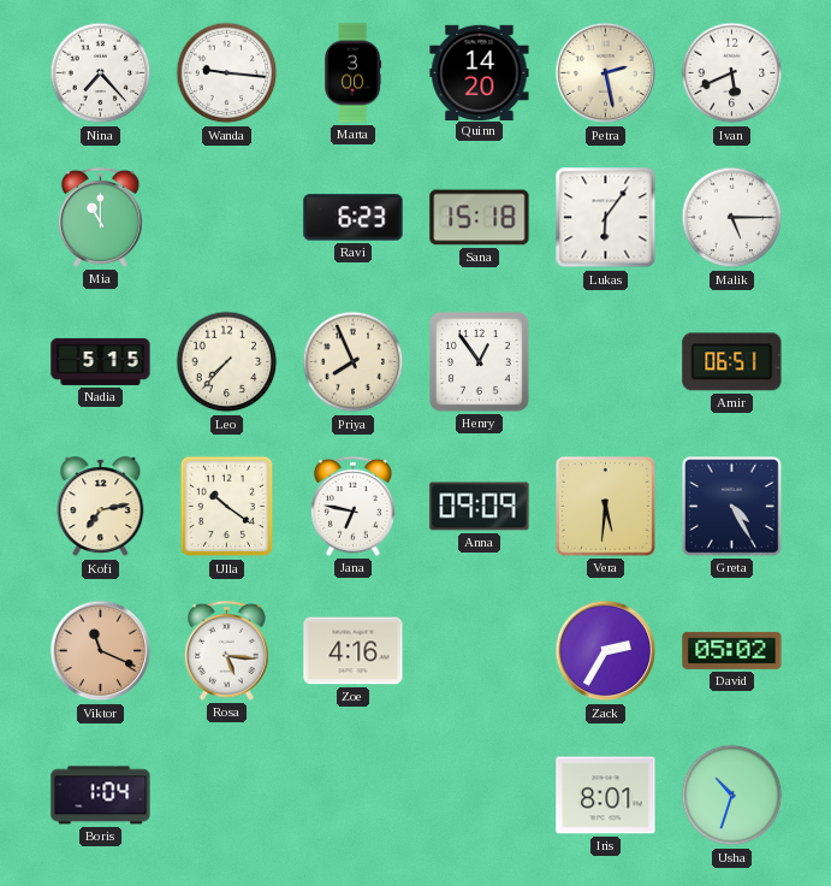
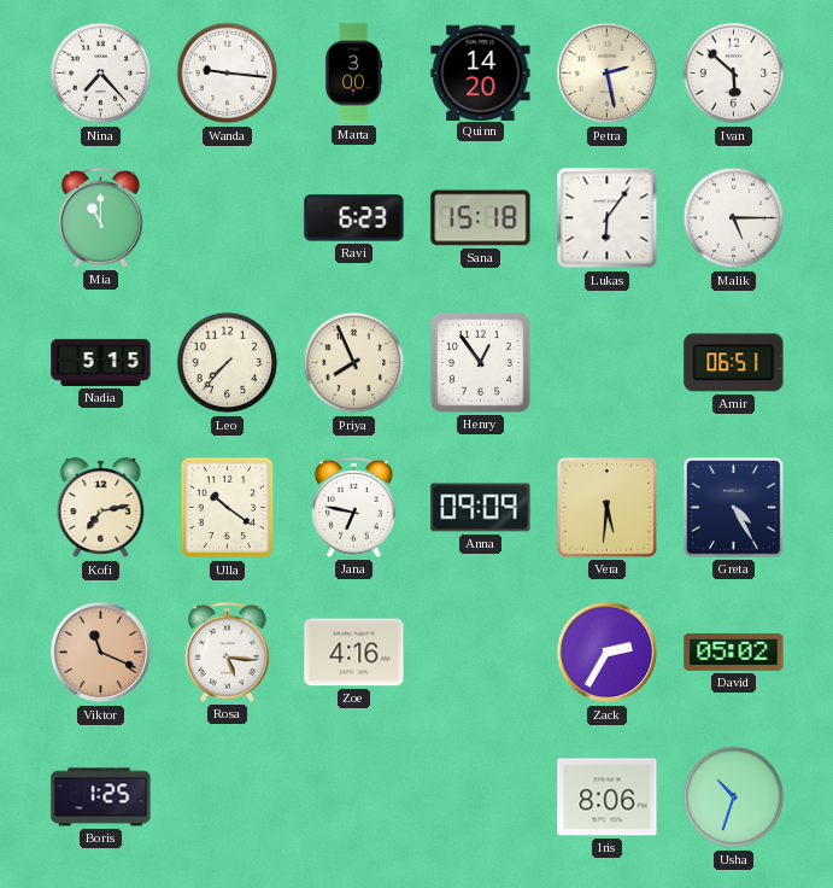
Ivan: 5:41 -> 5:52
Boris: 1:04 -> 1:25
Iris: 8:01 -> 8:06
